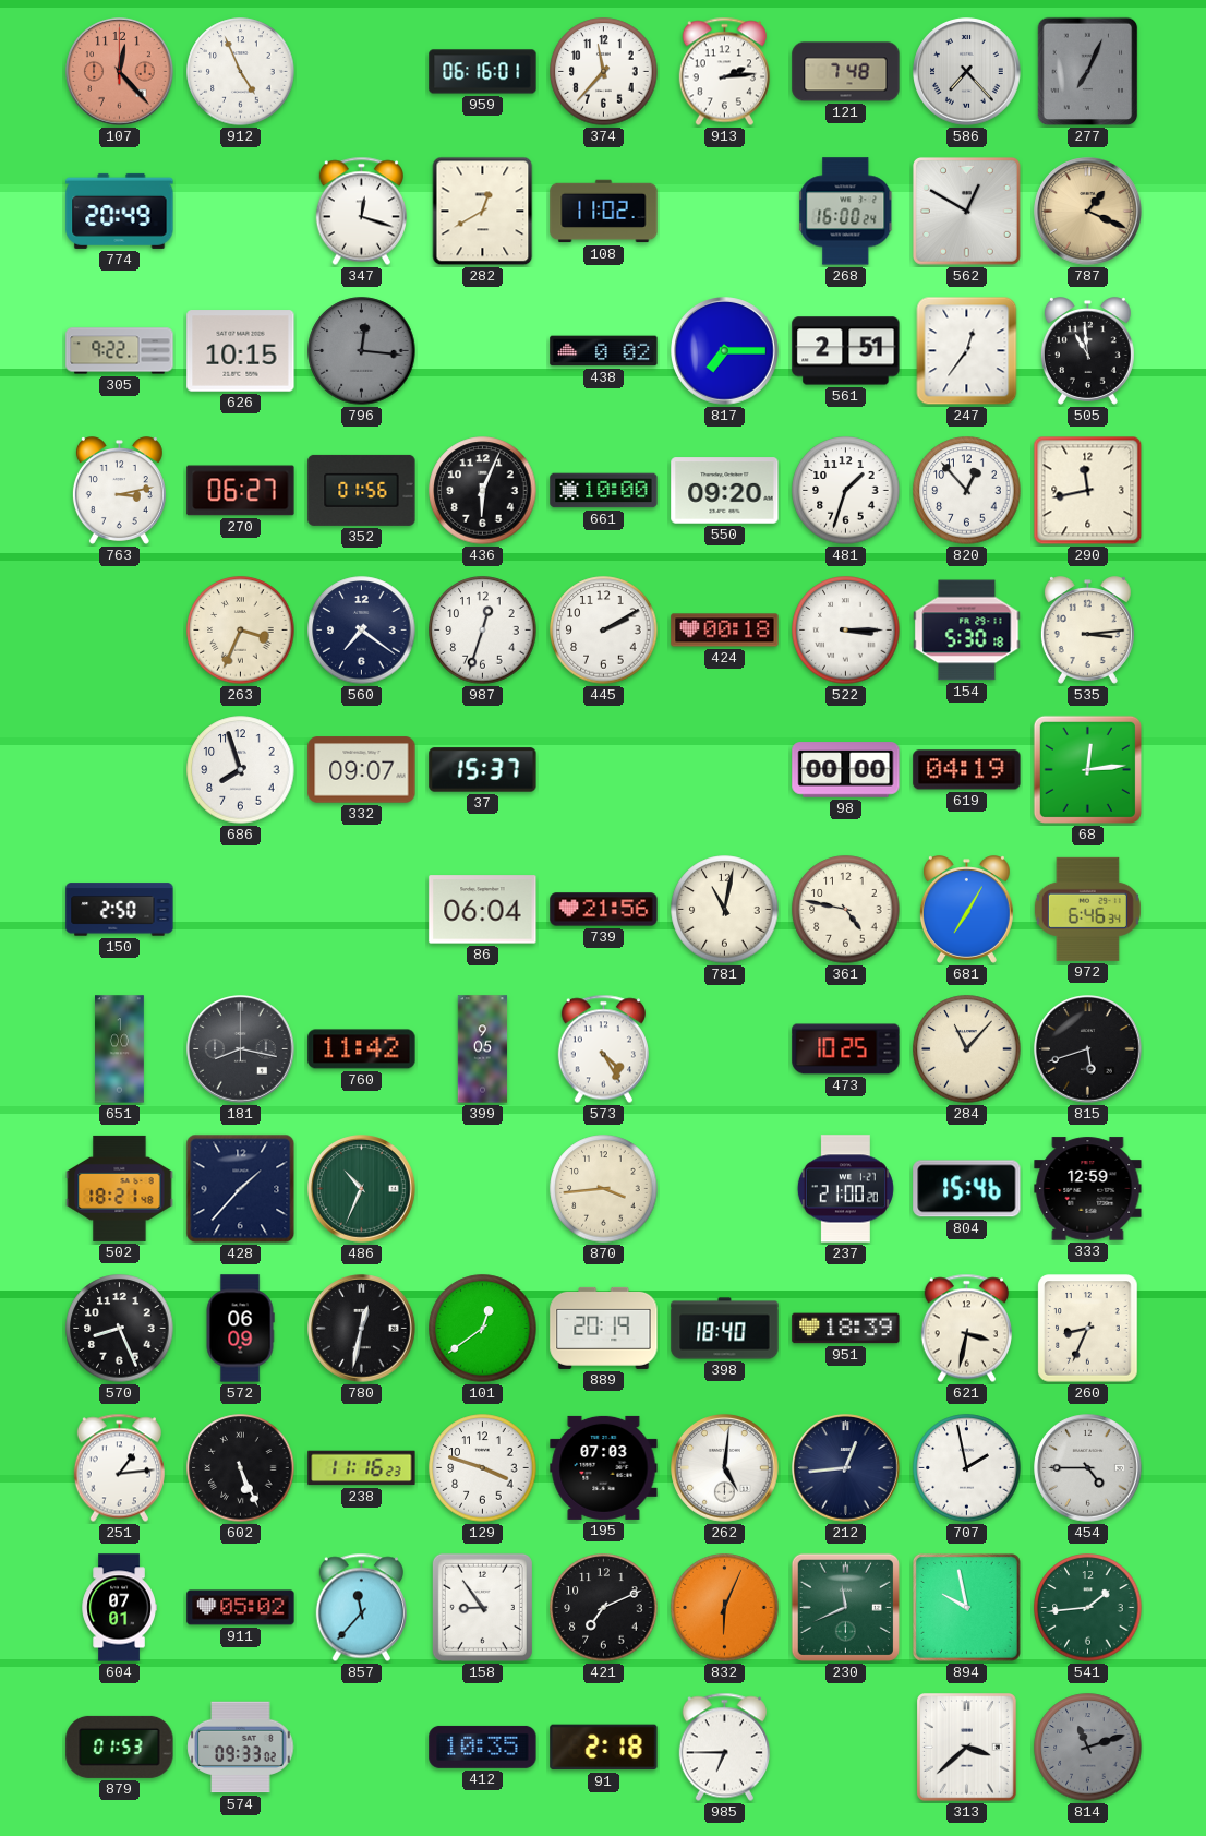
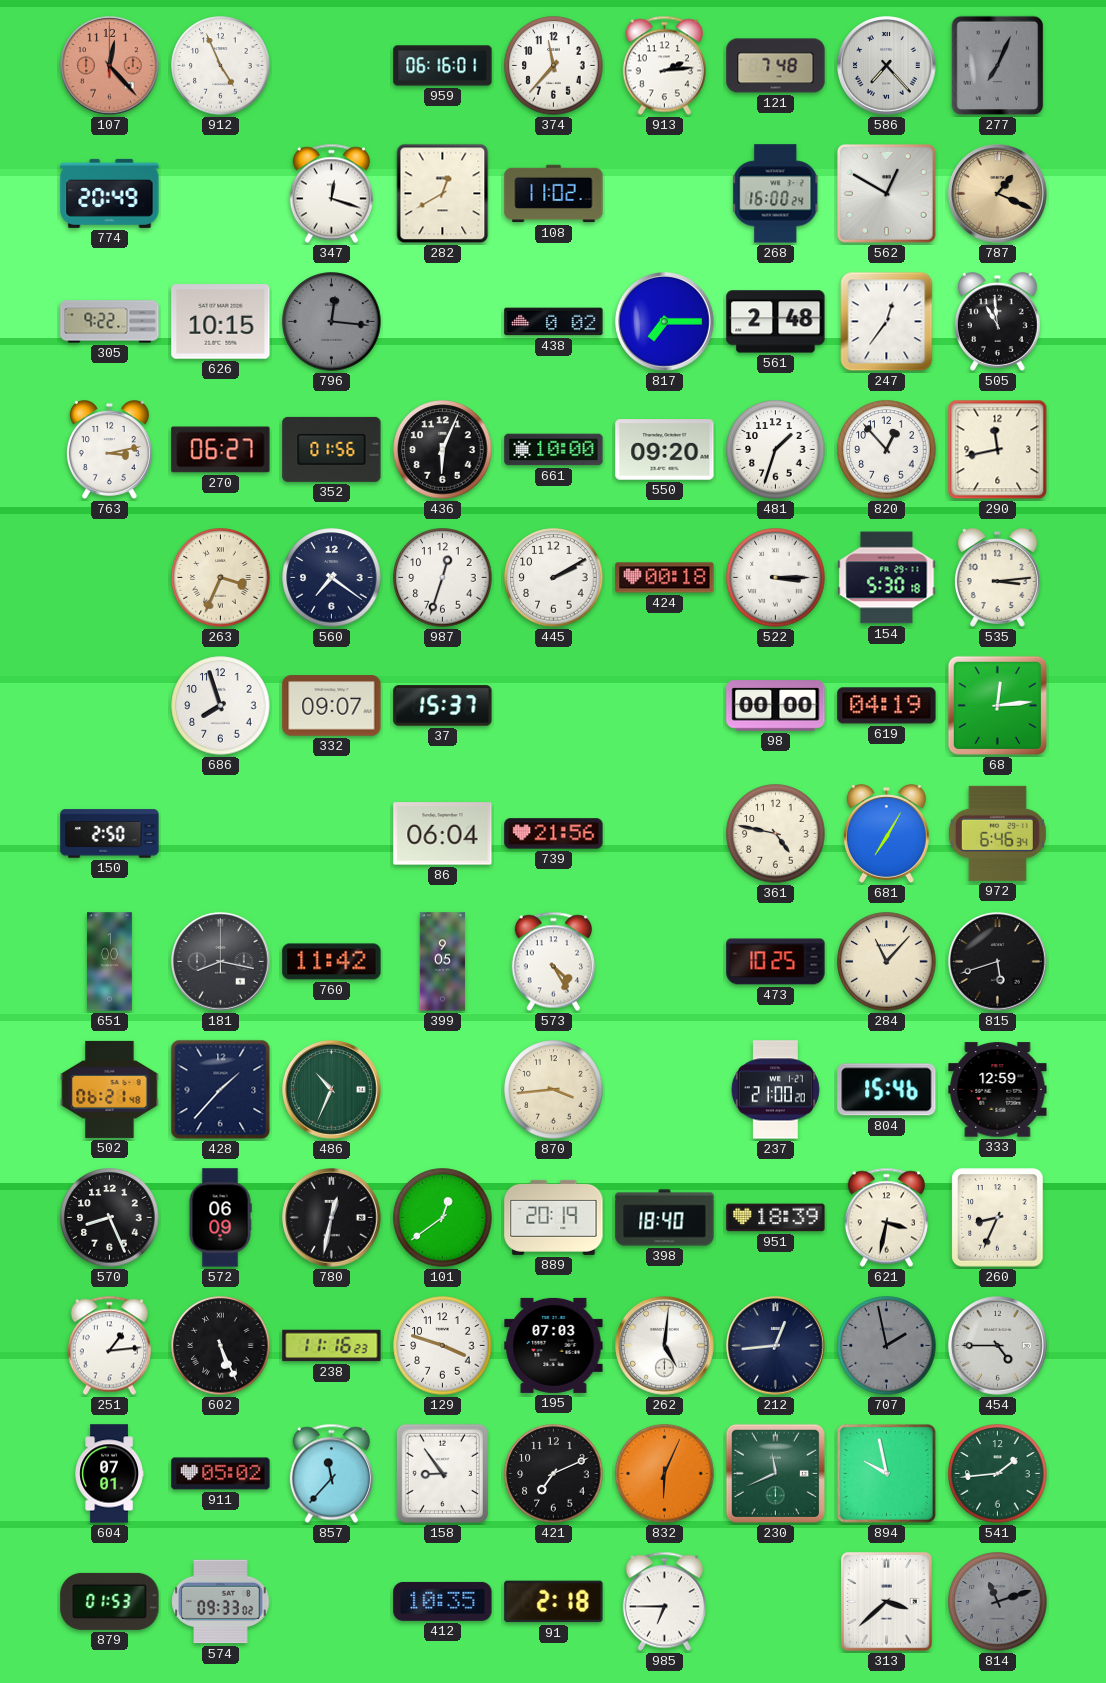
561: 2:51 -> 2:48
781: 11:02 -> none
502: 18:21 -> 06:21
707 dial: white -> grey
